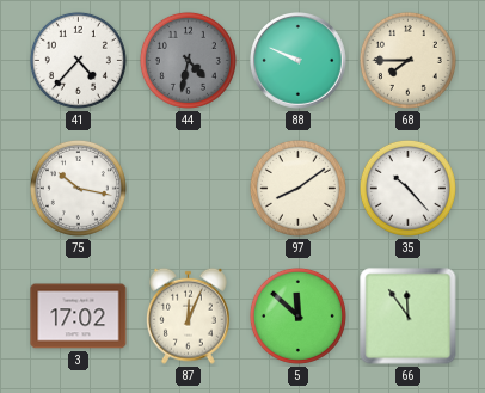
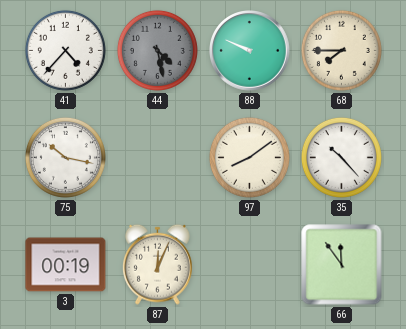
44: 4:32 -> 4:28
3: 17:02 -> 00:19
5: 11:52 -> none
